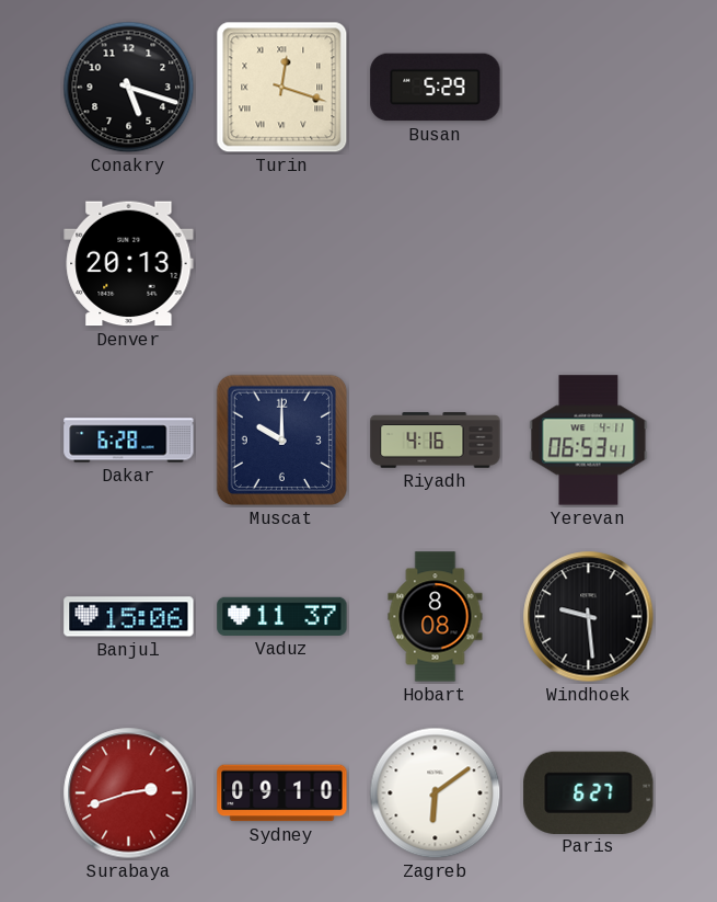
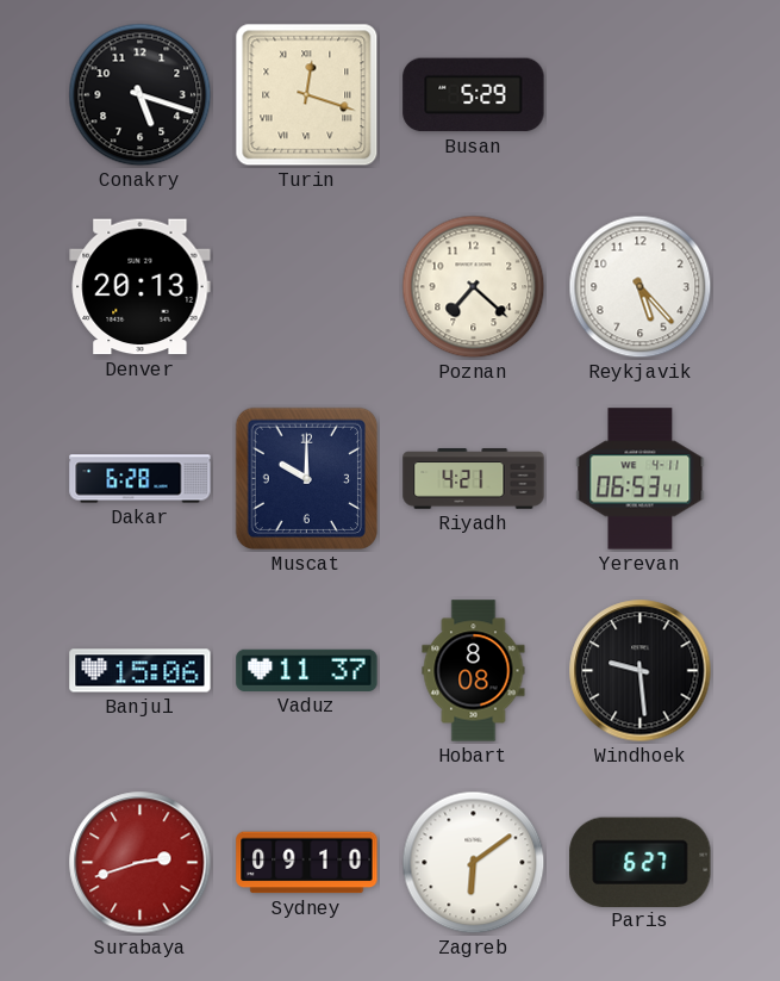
Poznan: none -> 7:22
Reykjavik: none -> 5:23
Riyadh: 4:16 -> 4:21
